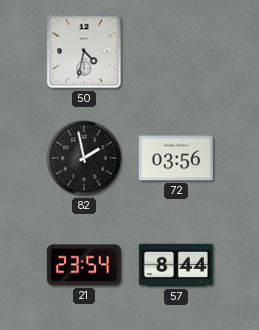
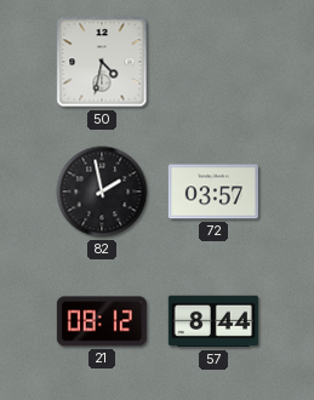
72: 03:56 -> 03:57
21: 23:54 -> 08:12
